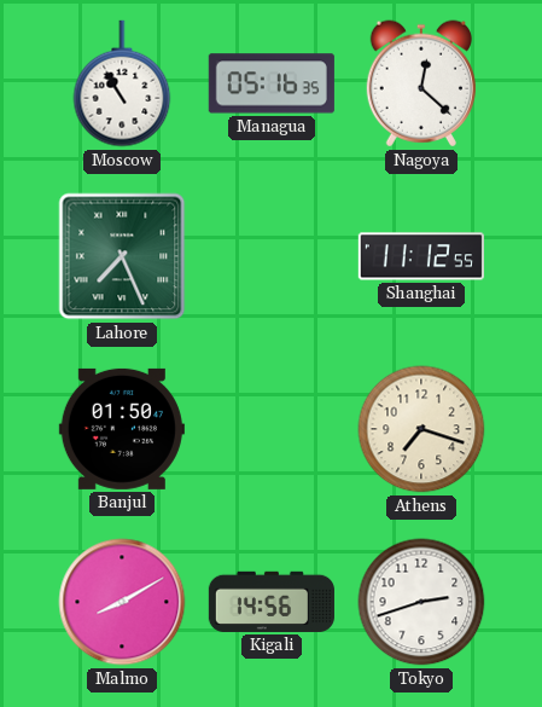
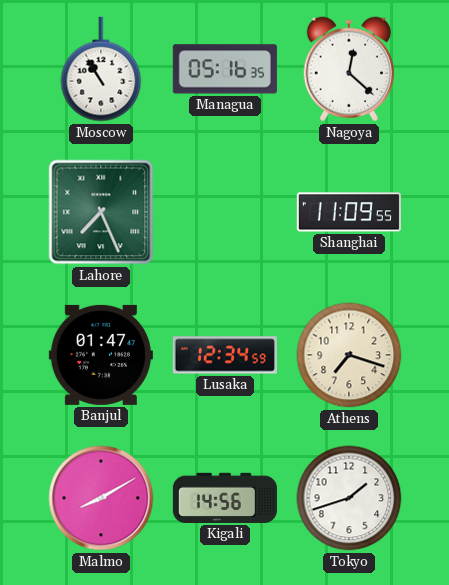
Shanghai: 11:12 -> 11:09
Banjul: 01:50 -> 01:47
Lusaka: none -> 12:34
Tokyo: 2:42 -> 1:42
